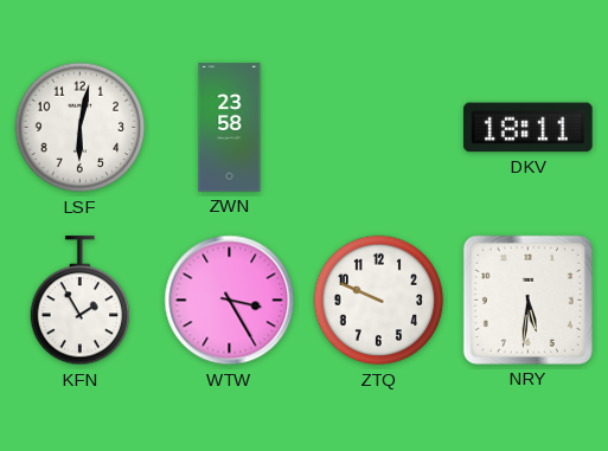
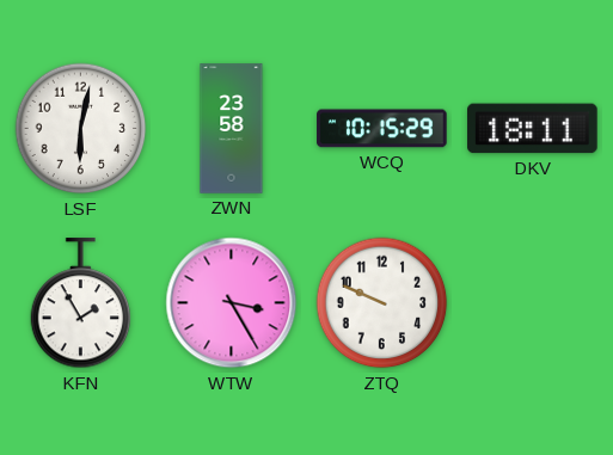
WCQ: none -> 10:15
NRY: 5:31 -> none
